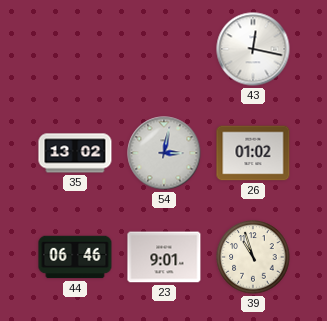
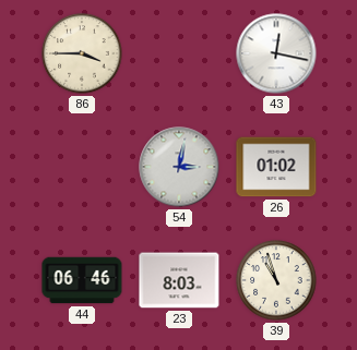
86: none -> 3:45
35: 13:02 -> none
23: 9:01 -> 8:03
